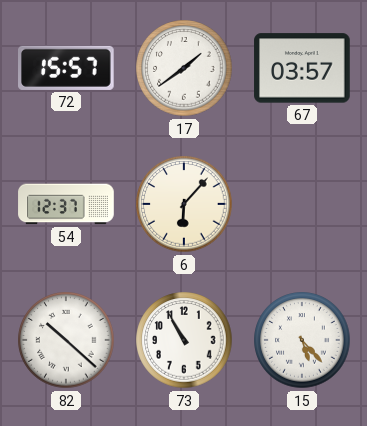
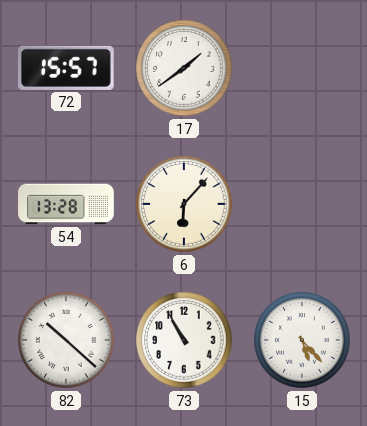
67: 03:57 -> none
54: 12:37 -> 13:28
